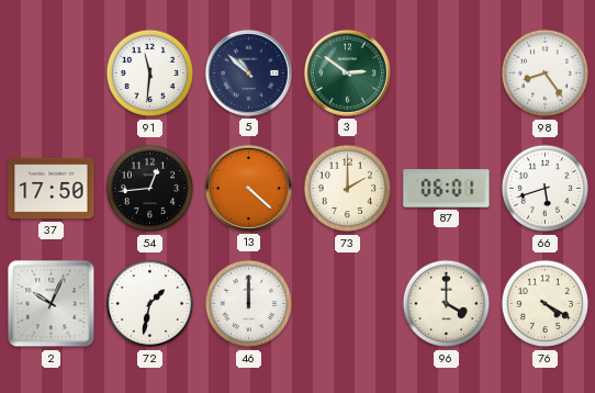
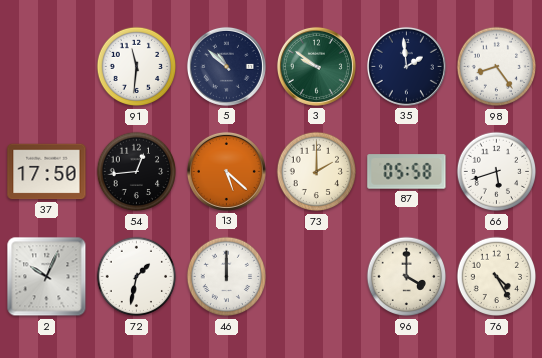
3: 2:51 -> 9:51
35: none -> 1:59
13: 4:22 -> 5:22
87: 06:01 -> 05:58
76: 4:20 -> 4:25
